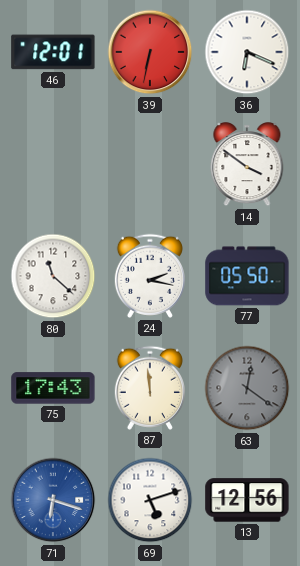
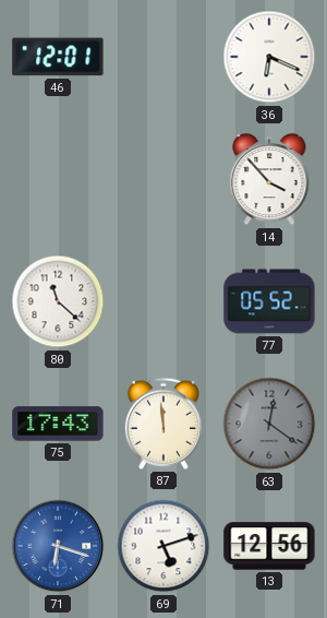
39: 6:32 -> none
14: 3:51 -> 3:53
24: 2:17 -> none
77: 05:50 -> 05:52
